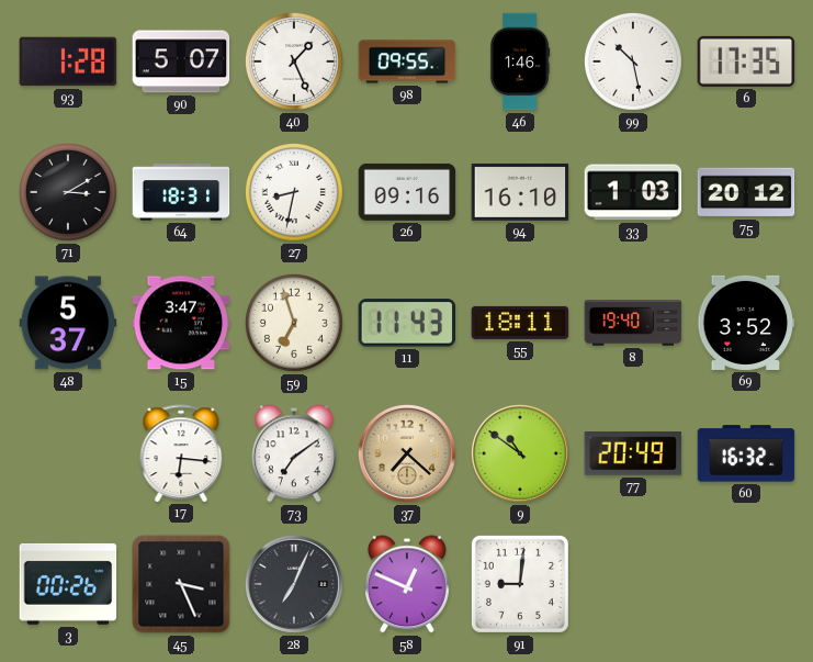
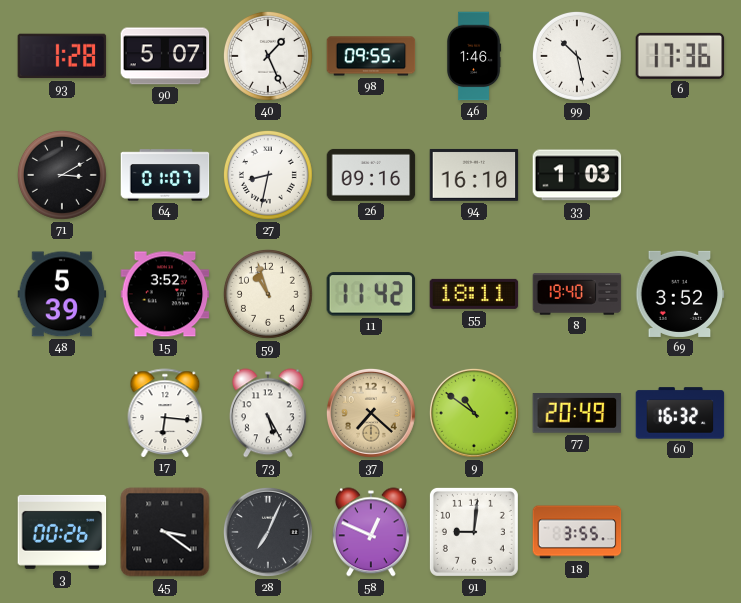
6: 17:35 -> 17:36
64: 18:31 -> 01:07
75: 20:12 -> none
48: 5:37 -> 5:39
15: 3:47 -> 3:52
59: 6:57 -> 10:57
11: 11:43 -> 11:42
73: 7:09 -> 5:25
45: 3:26 -> 3:21
18: none -> 3:55
